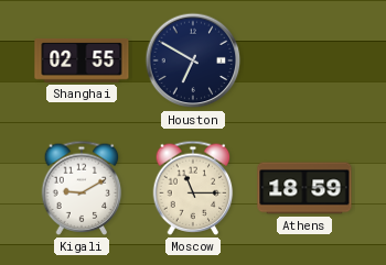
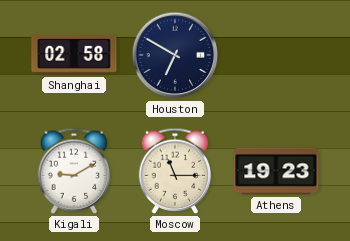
Shanghai: 02:55 -> 02:58
Athens: 18:59 -> 19:23
